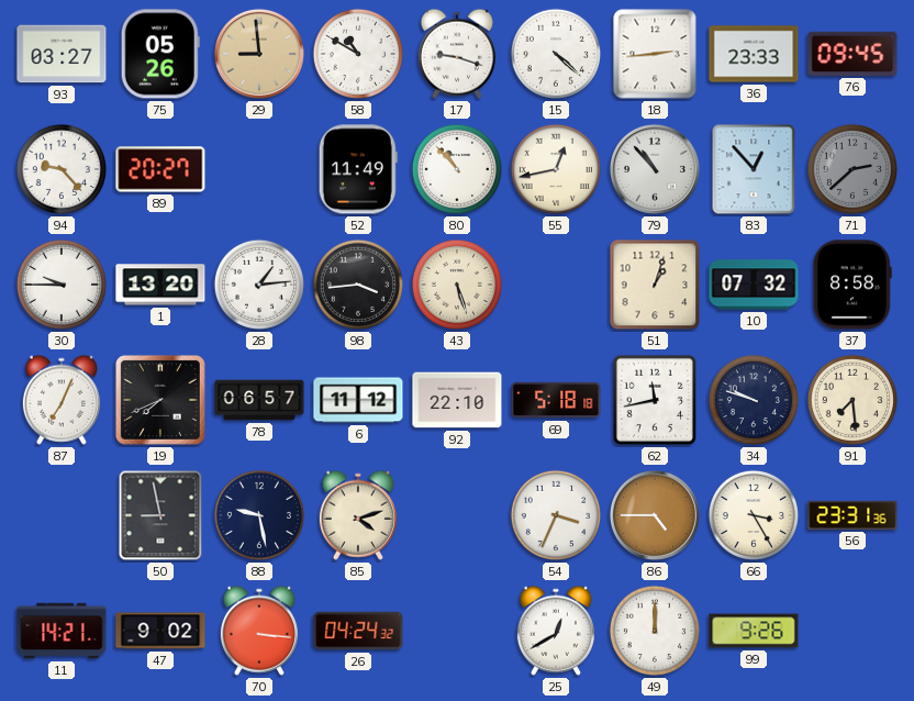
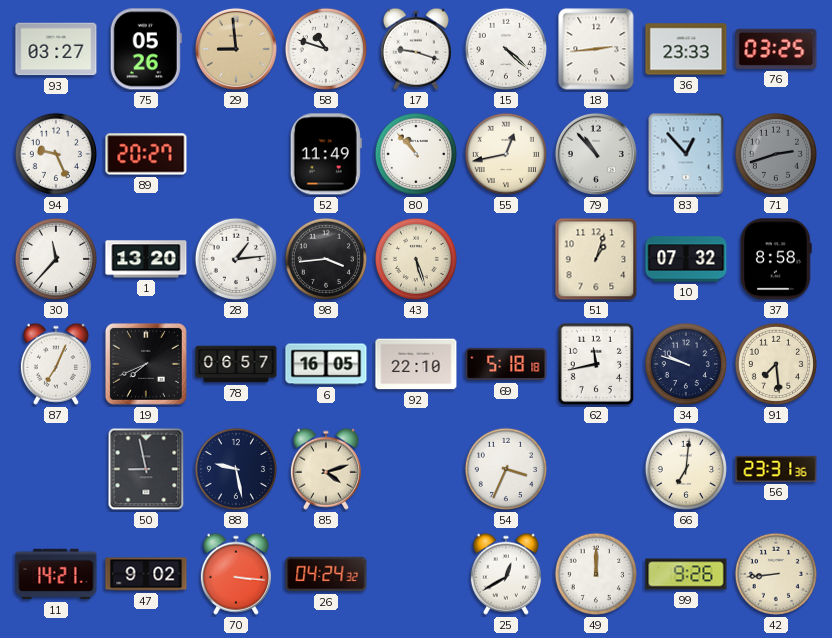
58: 10:50 -> 10:48
76: 09:45 -> 03:25
94: 9:23 -> 9:26
71: 2:38 -> 2:42
30: 9:45 -> 11:37
6: 11:12 -> 16:05
86: 4:45 -> none
66: 3:25 -> 7:01
42: none -> 8:44
